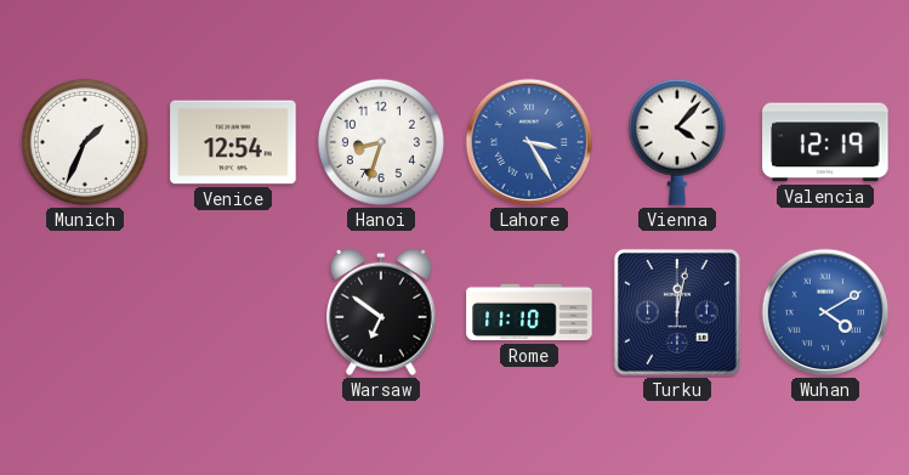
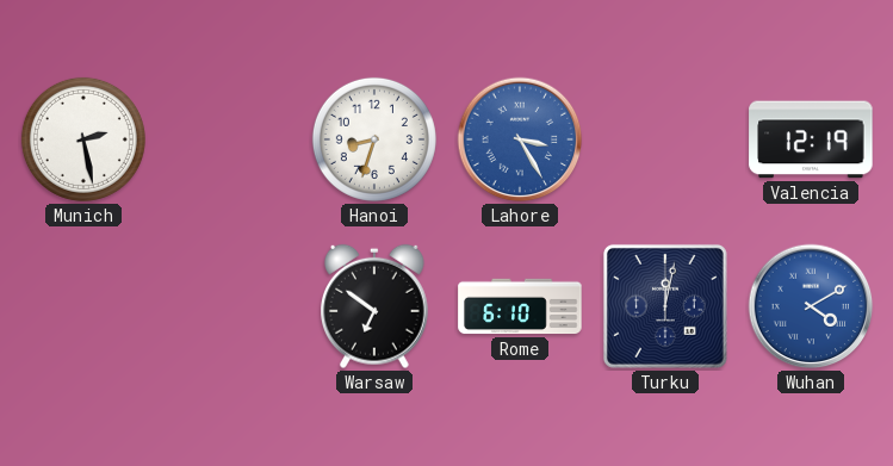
Munich: 1:34 -> 2:28
Venice: 12:54 -> none
Vienna: 4:07 -> none
Rome: 11:10 -> 6:10
